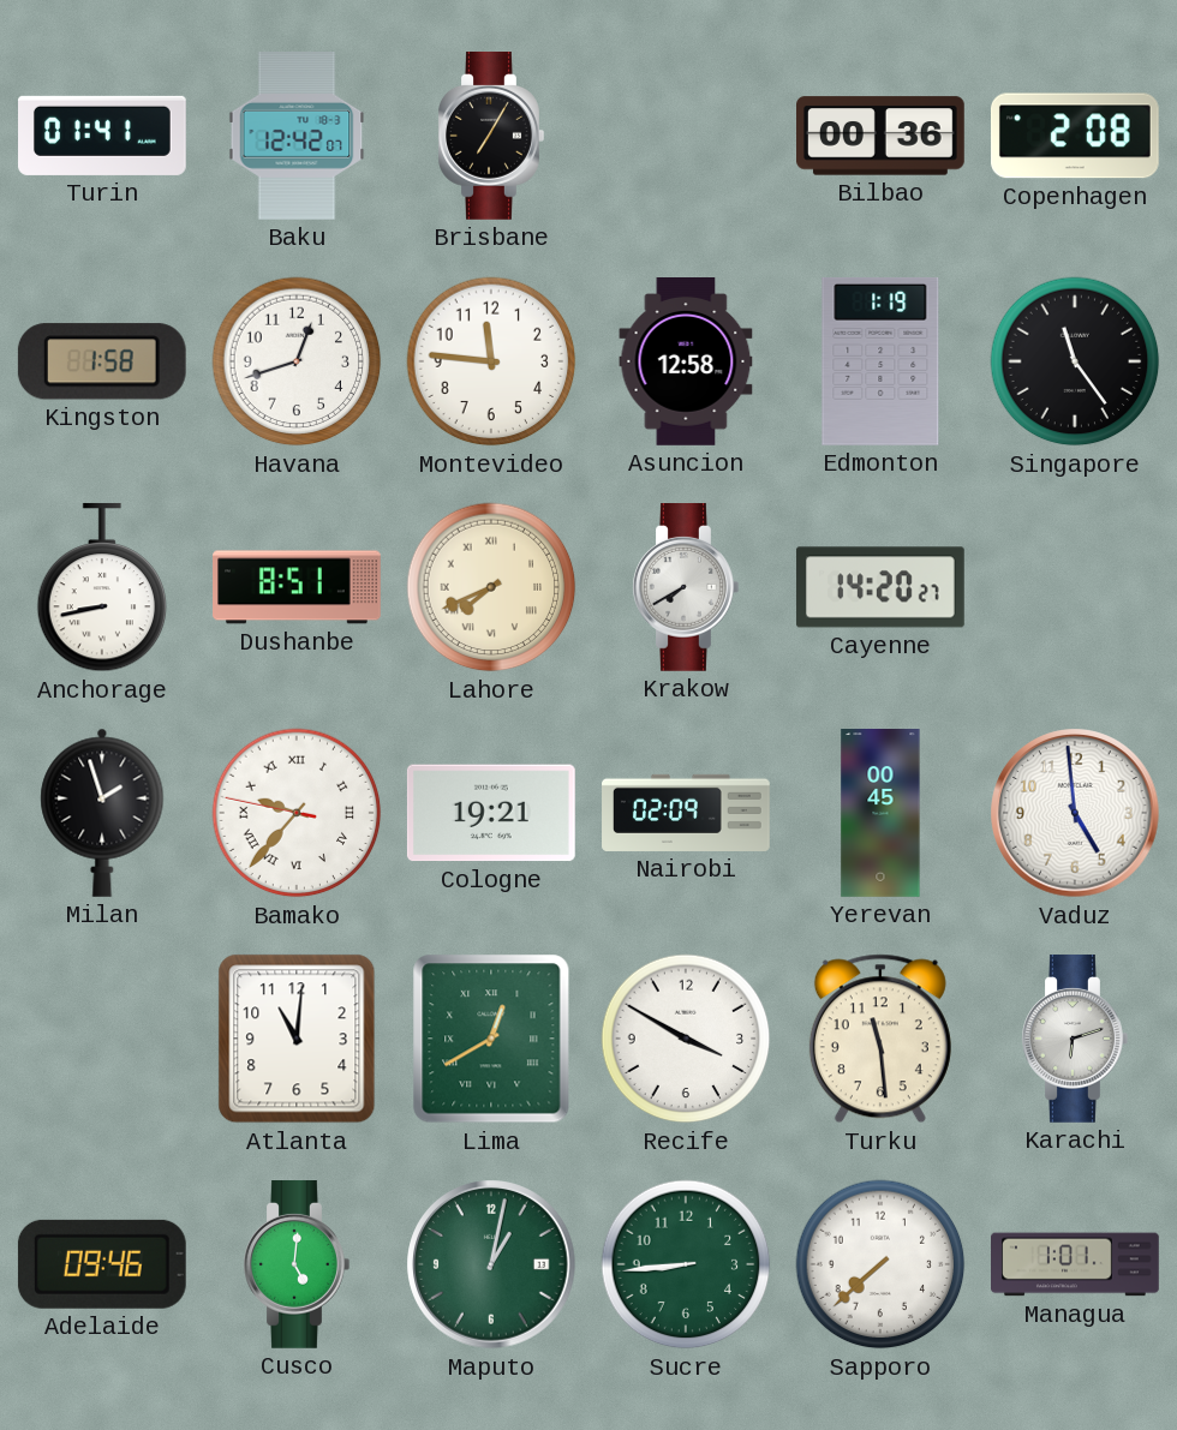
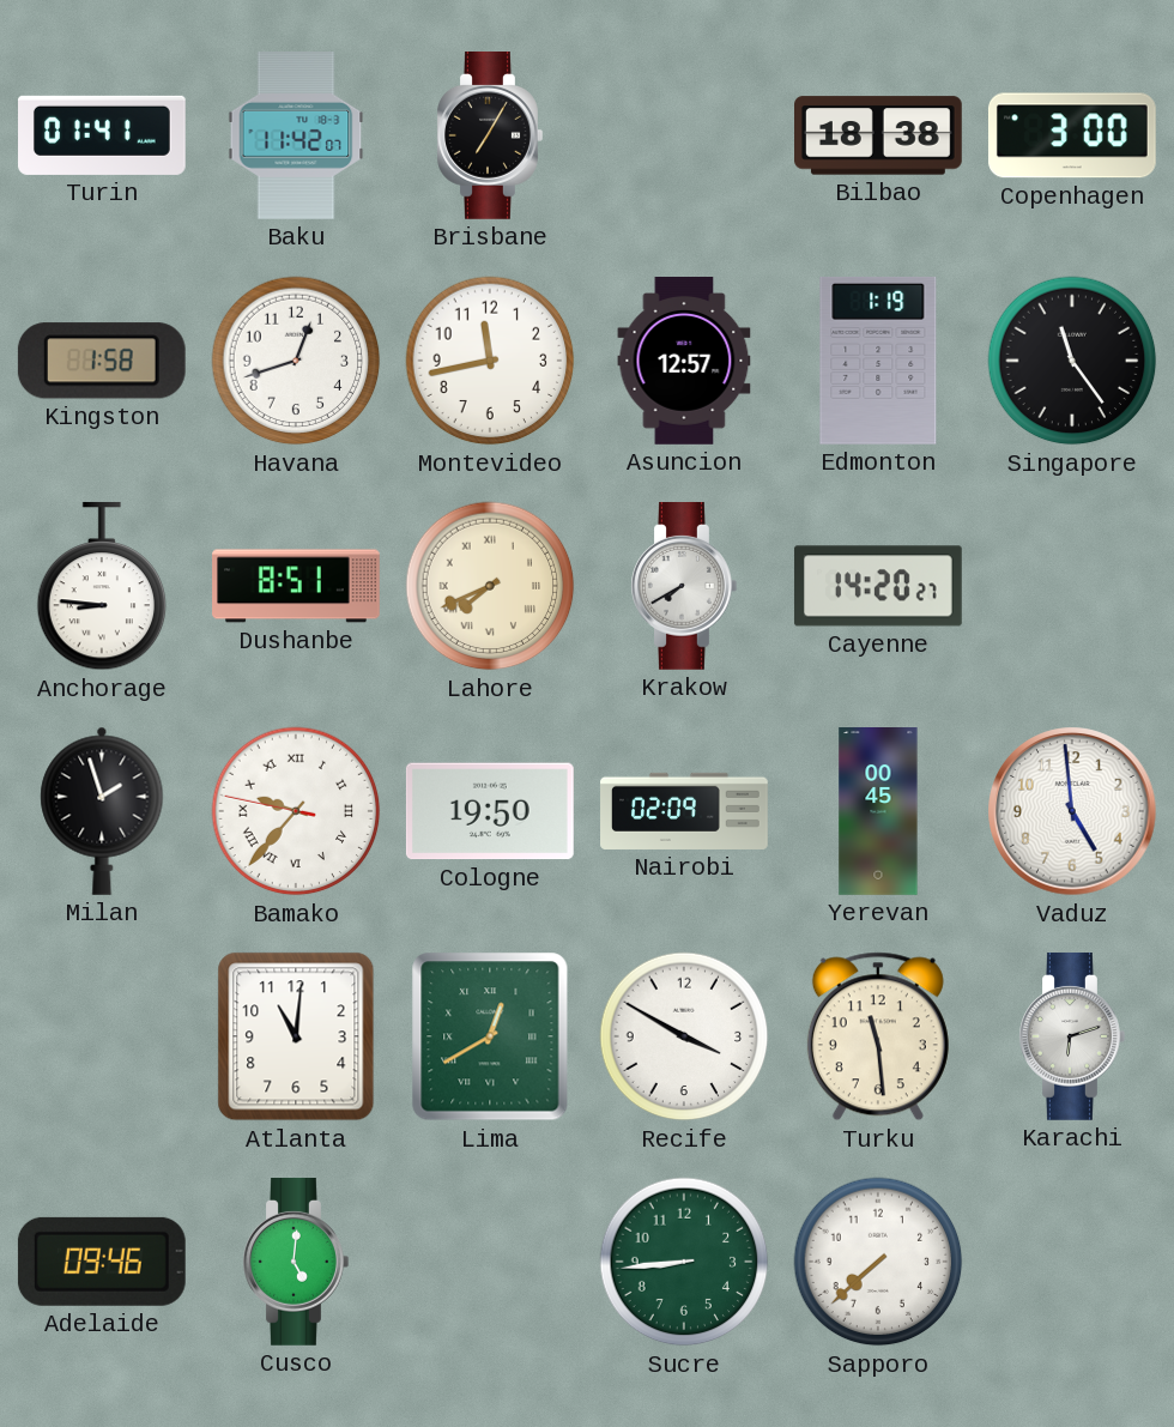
Baku: 12:42 -> 11:42
Bilbao: 00:36 -> 18:38
Copenhagen: 2:08 -> 3:00
Montevideo: 11:46 -> 11:43
Asuncion: 12:58 -> 12:57
Anchorage: 8:43 -> 8:46
Cologne: 19:21 -> 19:50
Maputo: 1:02 -> none
Managua: 1:01 -> none
